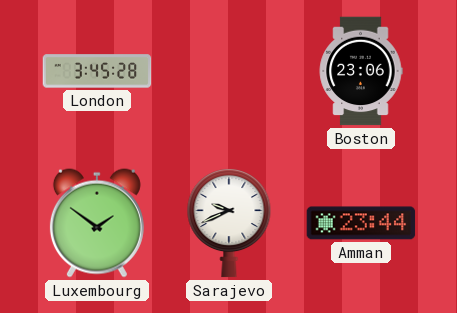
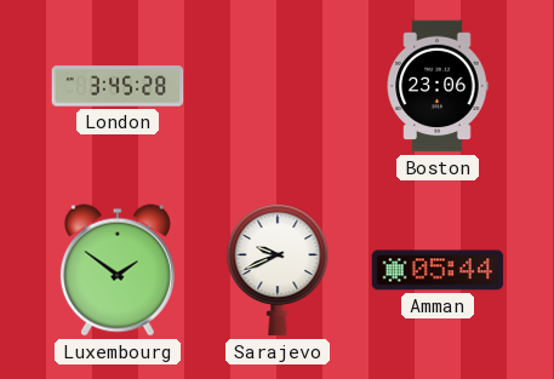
Amman: 23:44 -> 05:44
